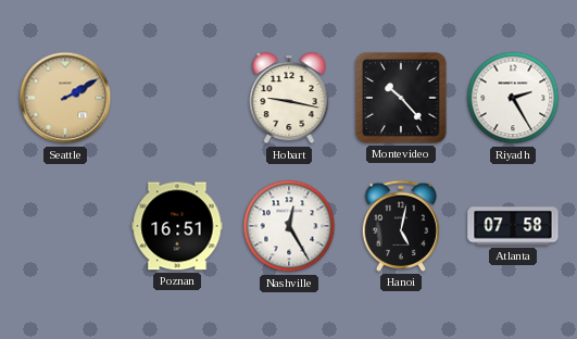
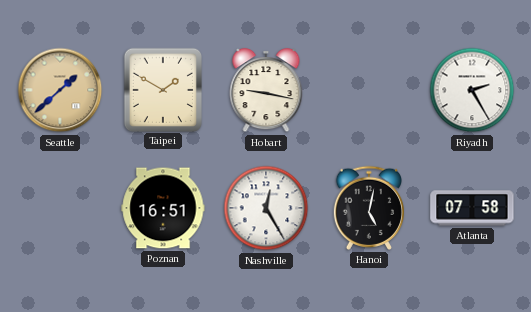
Seattle: 2:10 -> 1:38
Taipei: none -> 1:50
Montevideo: 10:23 -> none
